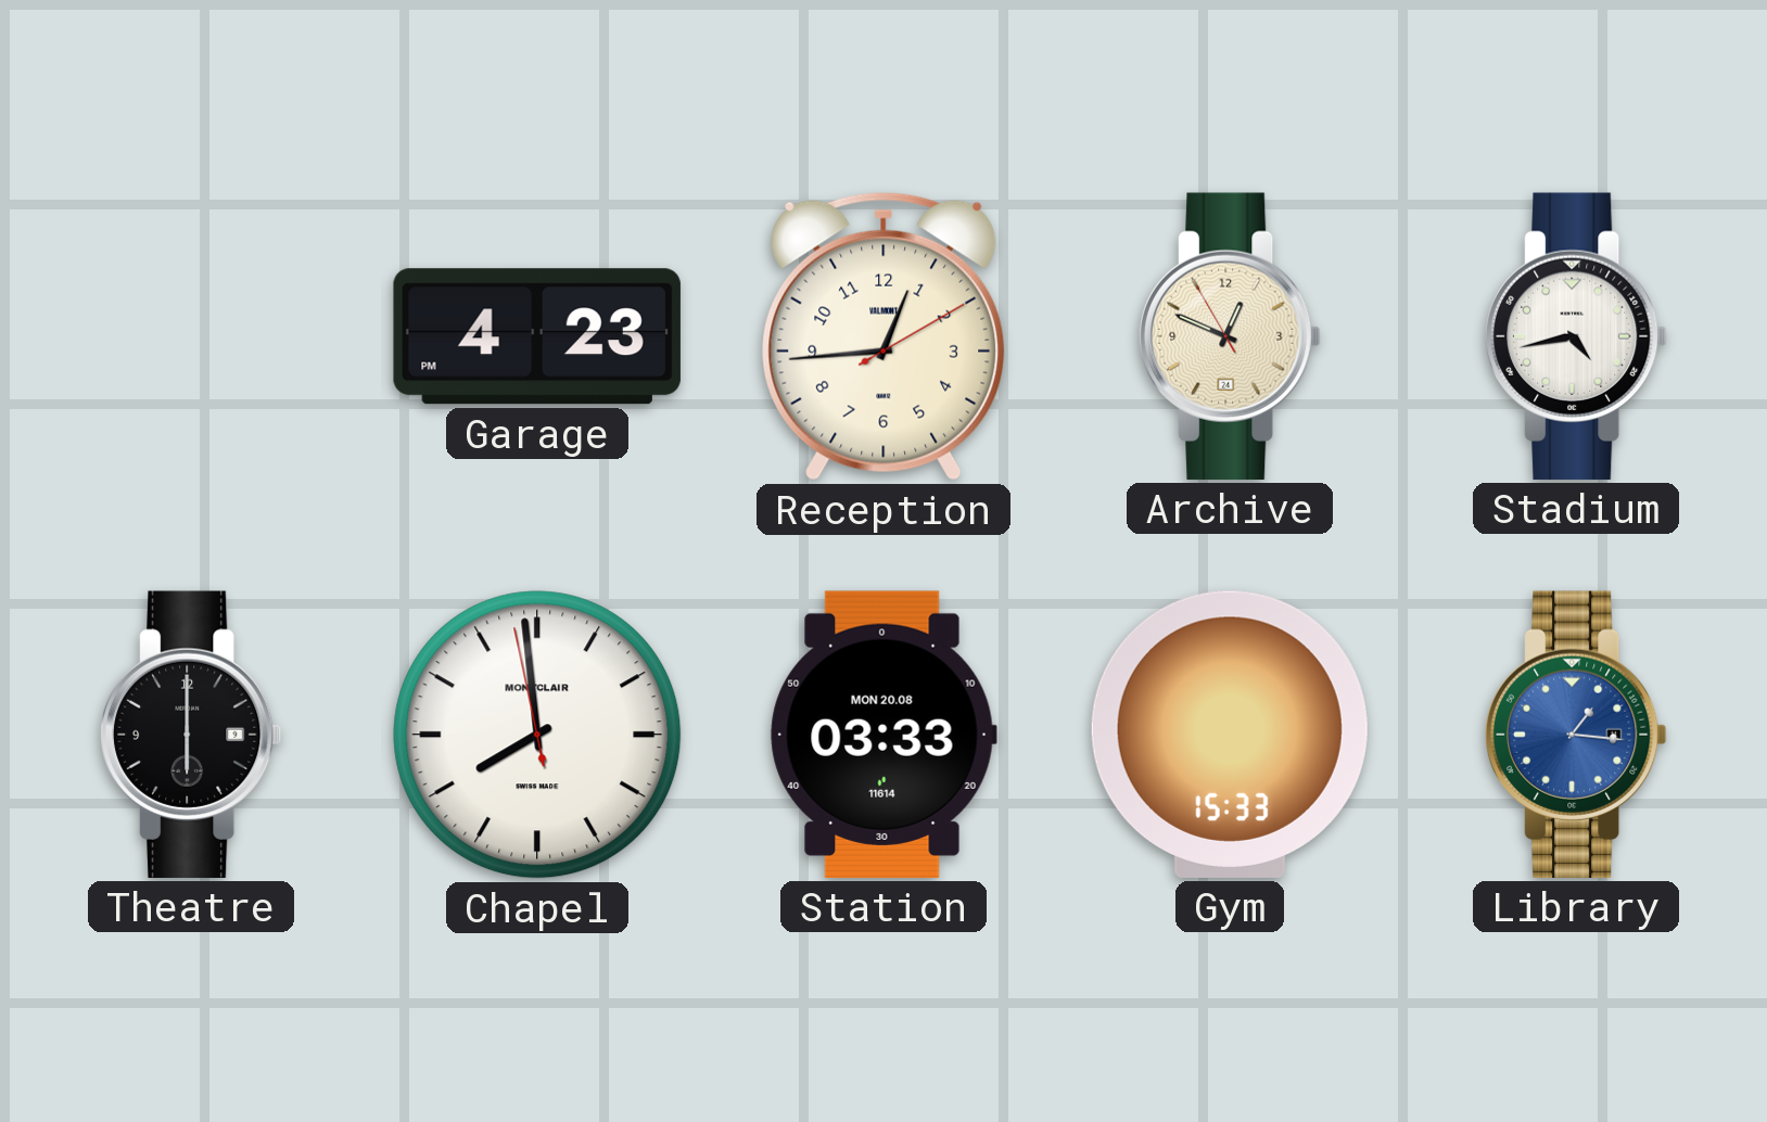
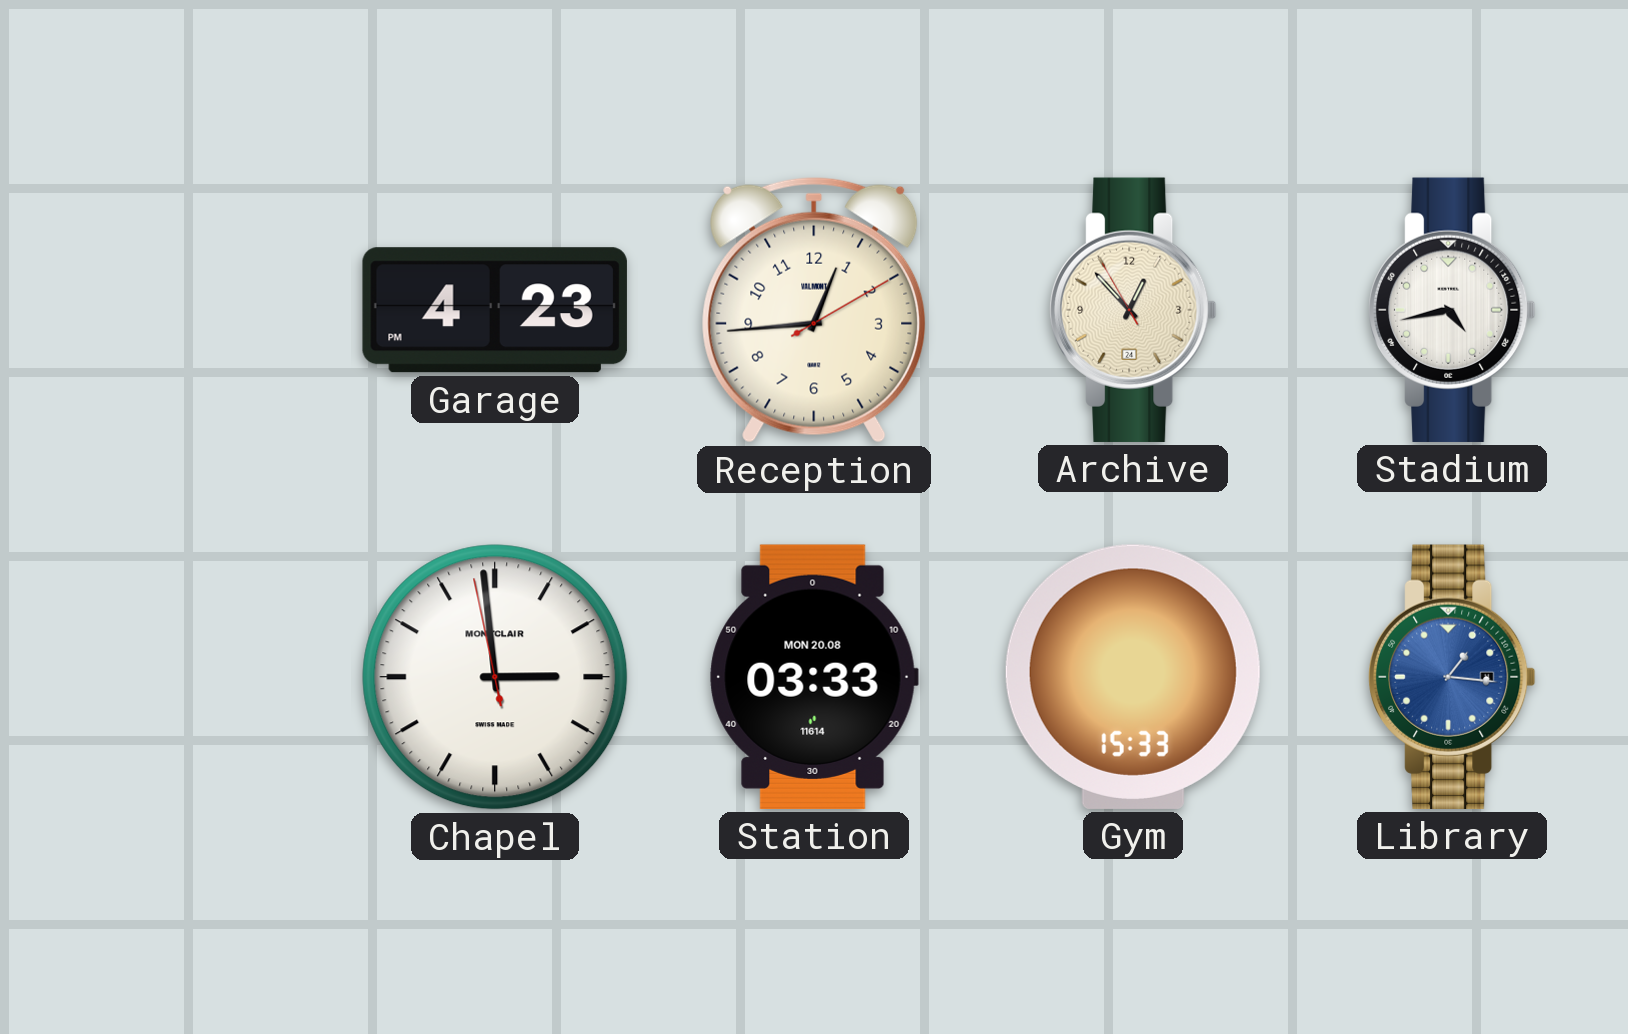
Archive: 12:48 -> 12:52
Theatre: 6:00 -> none
Chapel: 7:58 -> 2:58
